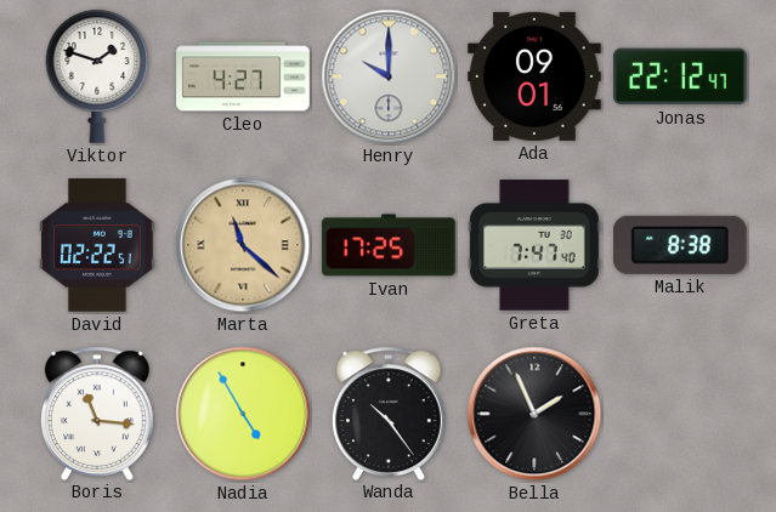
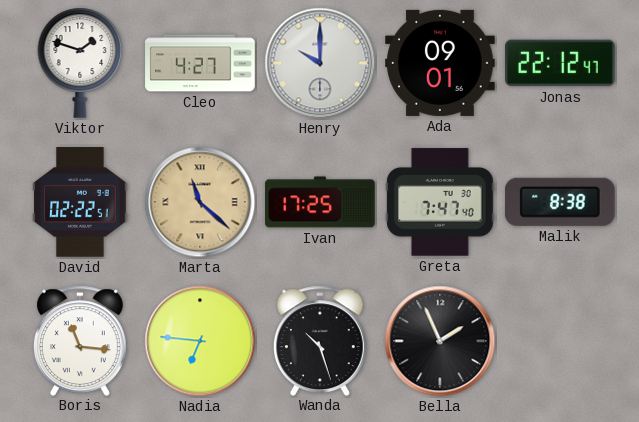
Nadia: 4:55 -> 6:46
Wanda: 10:24 -> 10:27
